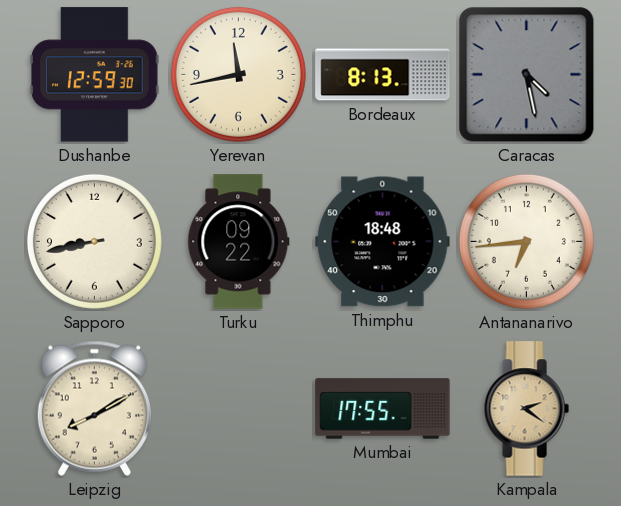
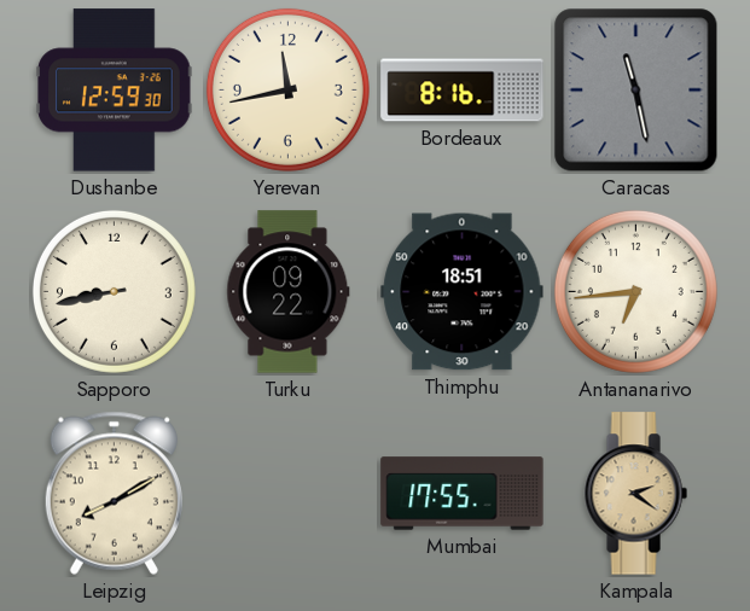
Bordeaux: 8:13 -> 8:16
Caracas: 4:28 -> 11:28
Thimphu: 18:48 -> 18:51
